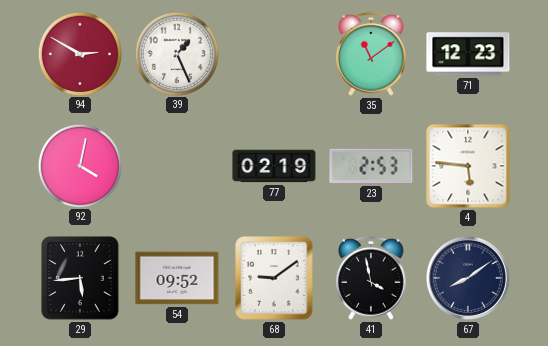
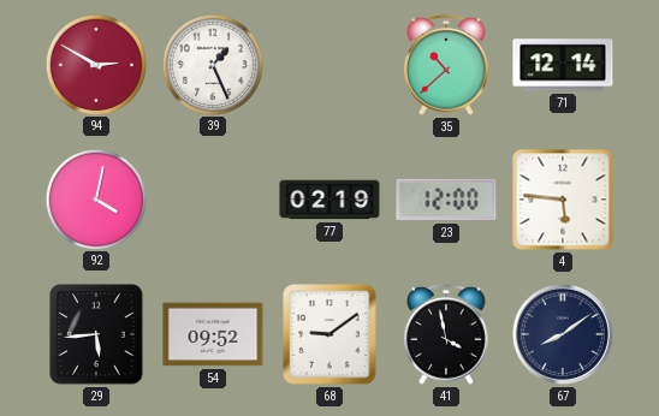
35: 11:09 -> 10:38
71: 12:23 -> 12:14
23: 2:53 -> 12:00
